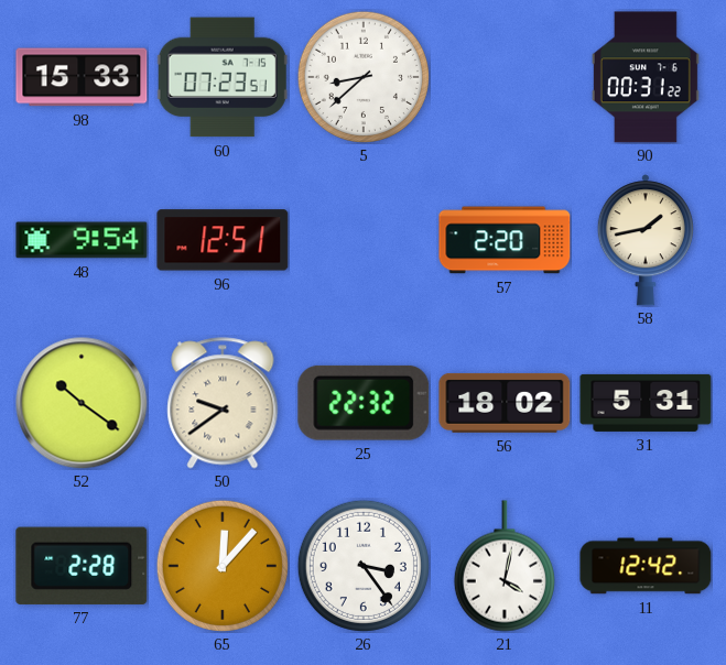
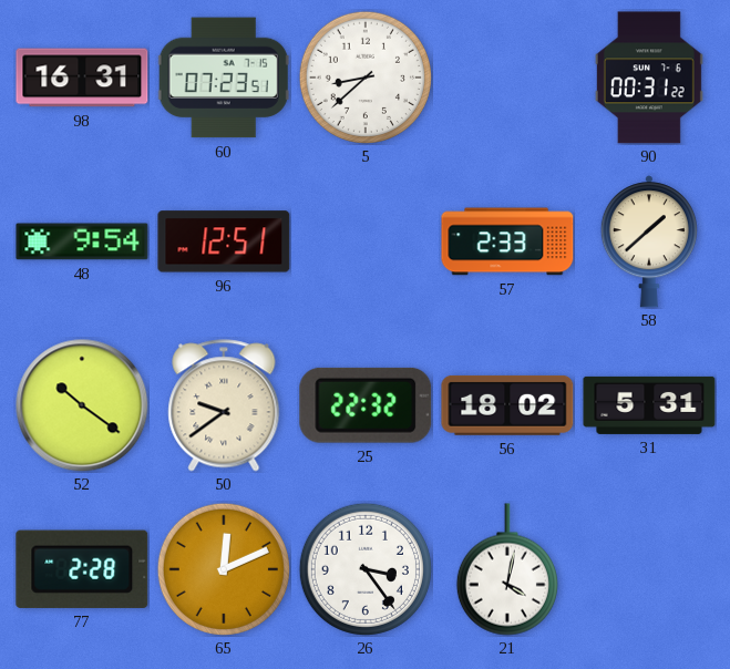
98: 15:33 -> 16:31
57: 2:20 -> 2:33
58: 1:43 -> 1:38
65: 12:07 -> 12:11
11: 12:42 -> none
